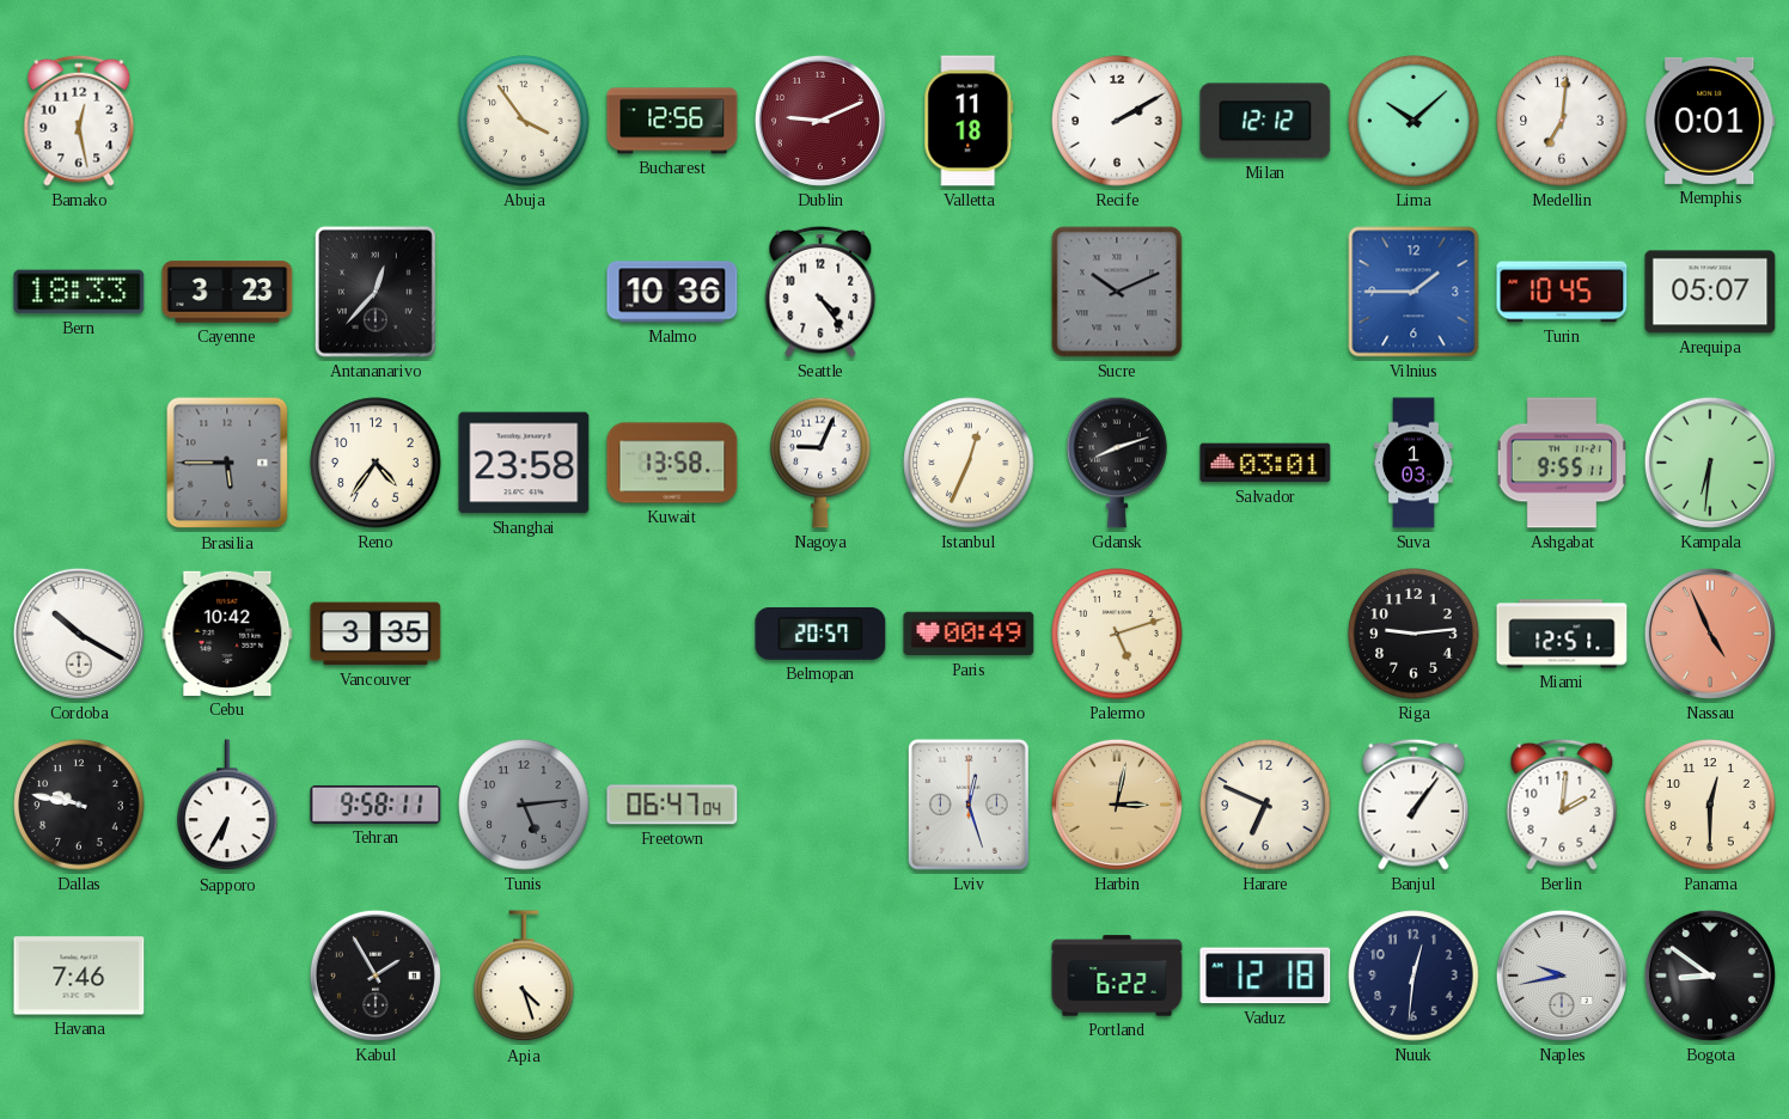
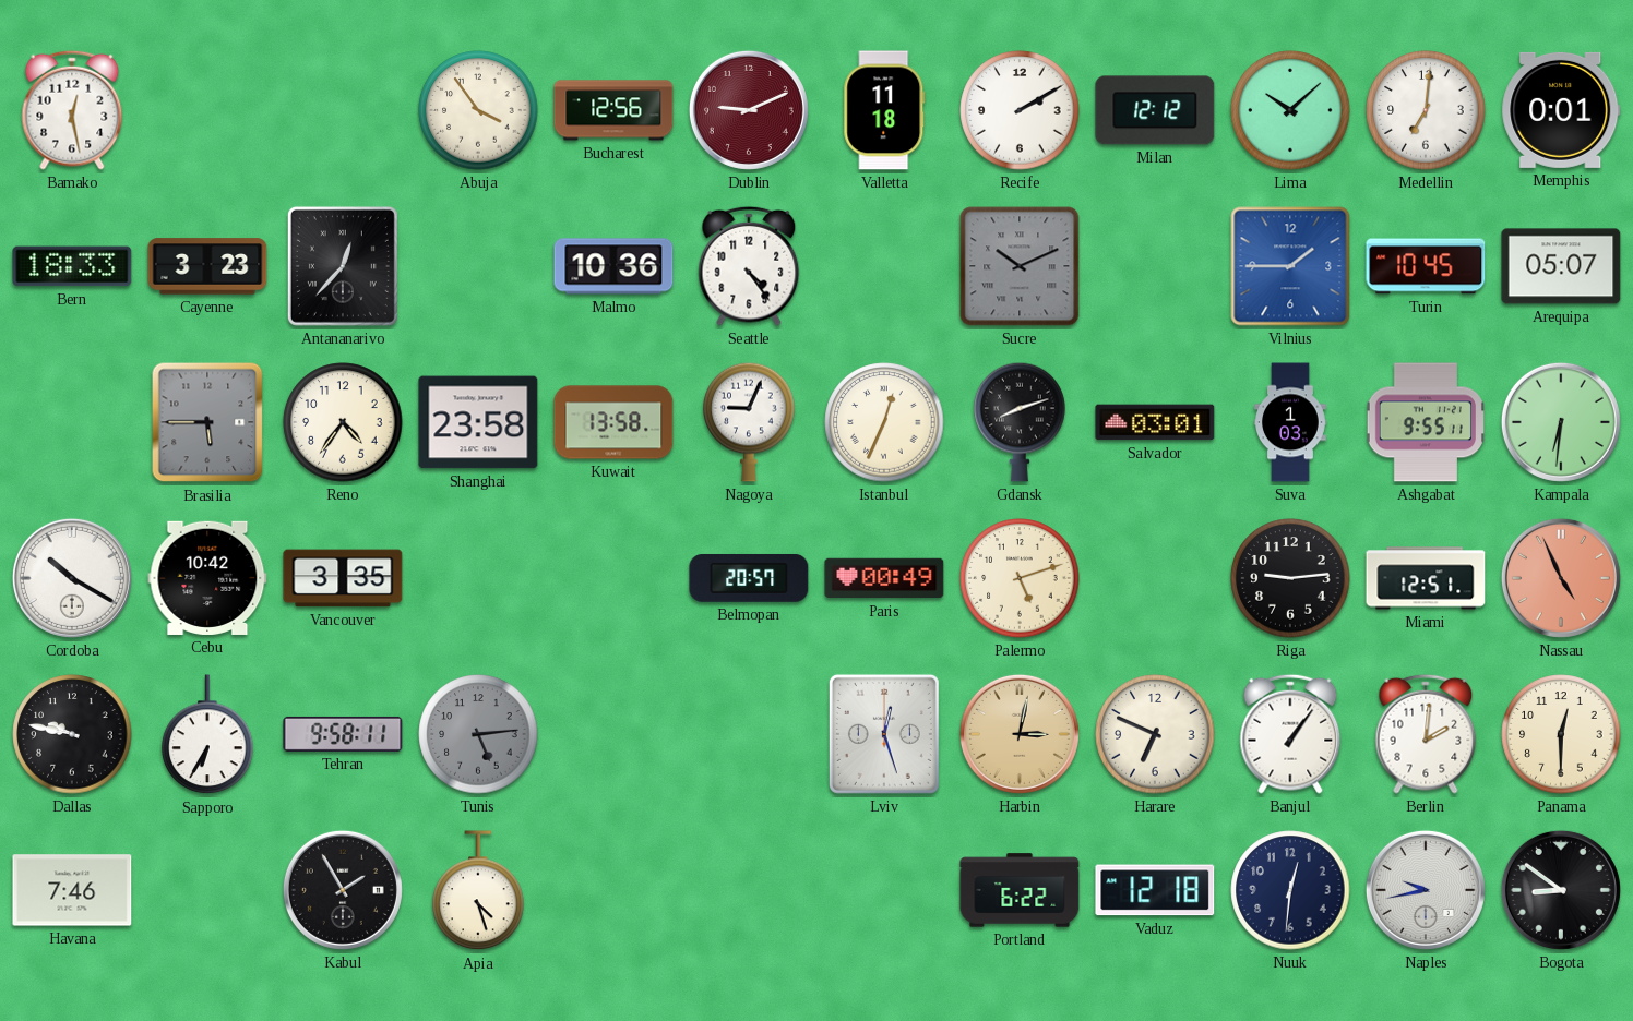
Freetown: 06:47 -> none
